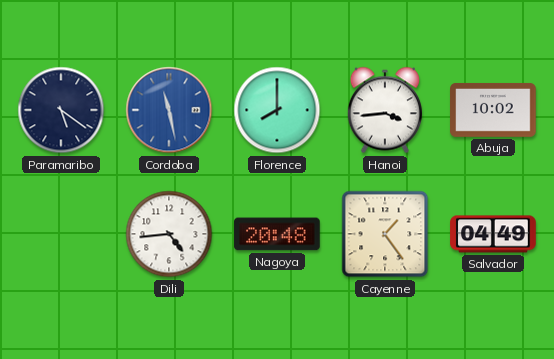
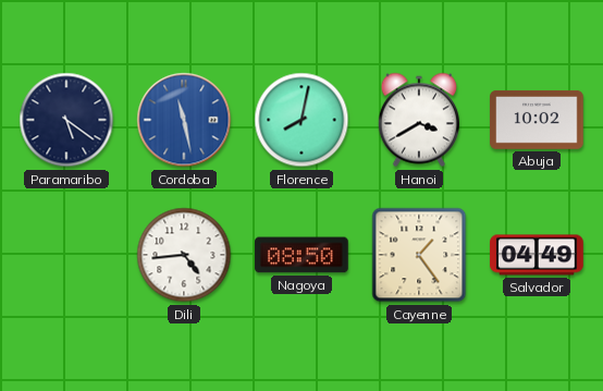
Florence: 8:00 -> 8:02
Hanoi: 3:44 -> 3:40
Nagoya: 20:48 -> 08:50
